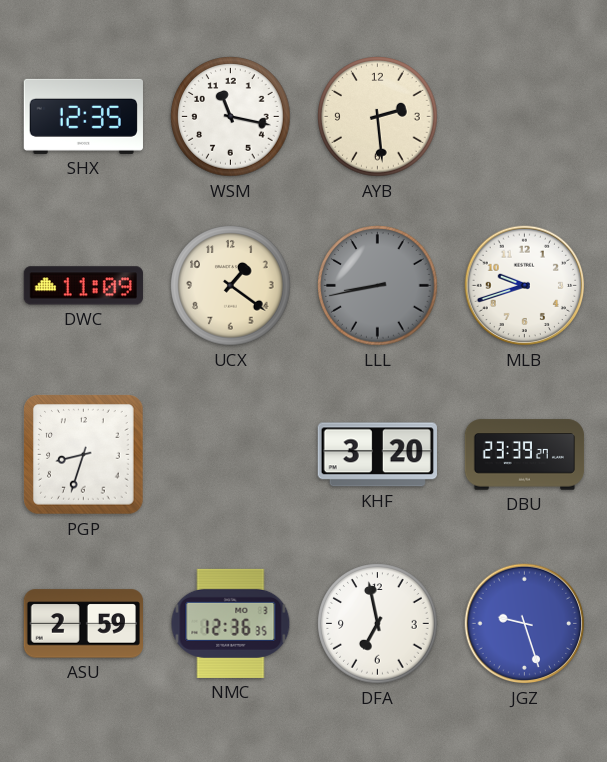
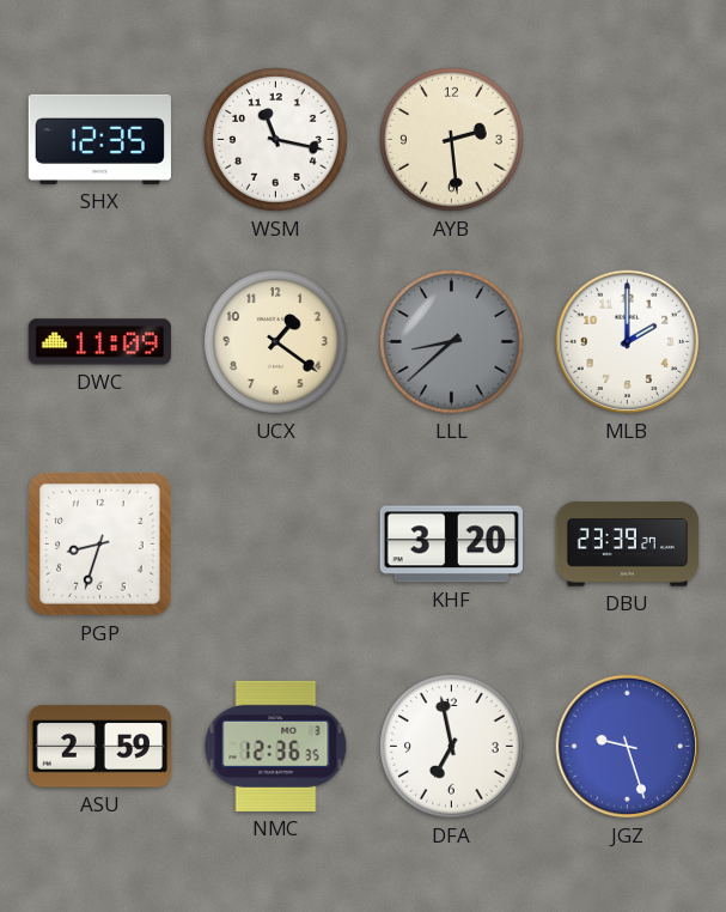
LLL: 8:43 -> 8:38
MLB: 9:42 -> 2:00
